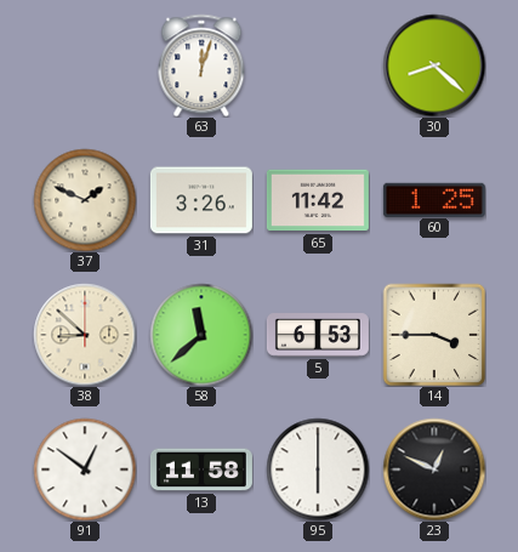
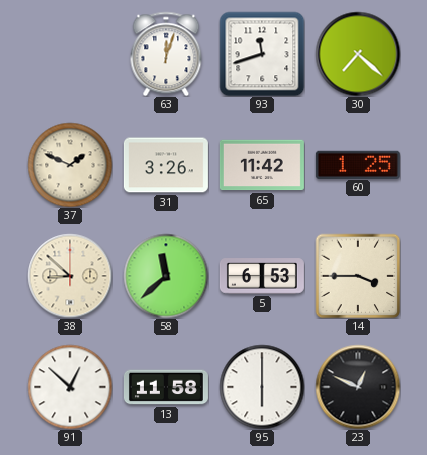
93: none -> 11:42
30: 8:22 -> 7:22
91: 12:51 -> 12:52
